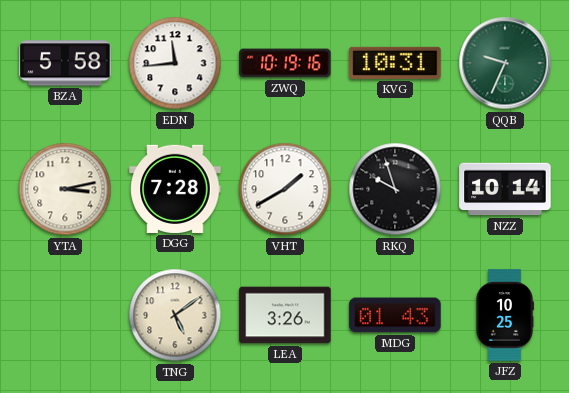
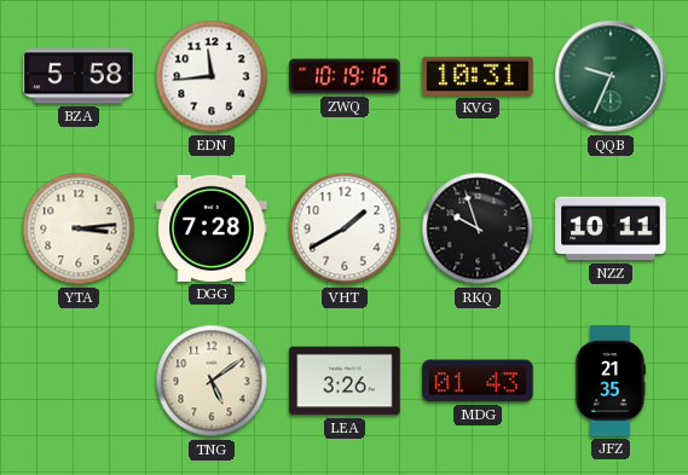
YTA: 3:13 -> 3:14
NZZ: 10:14 -> 10:11
JFZ: 10:25 -> 21:35
